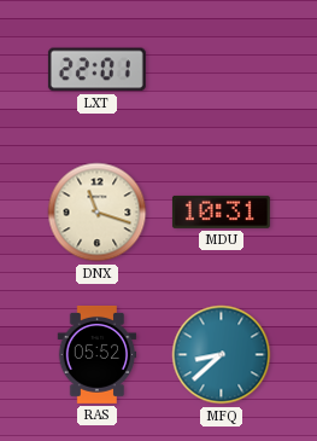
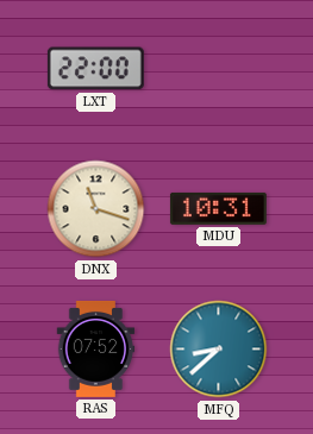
LXT: 22:01 -> 22:00
RAS: 05:52 -> 07:52
